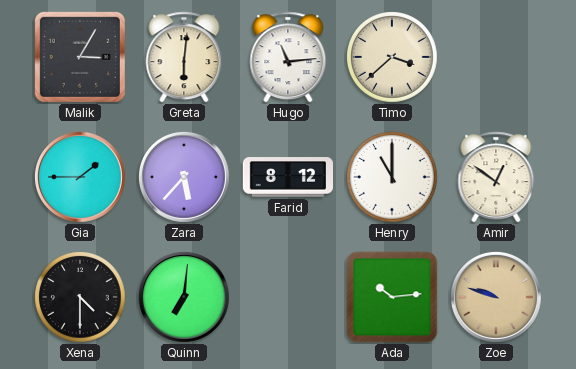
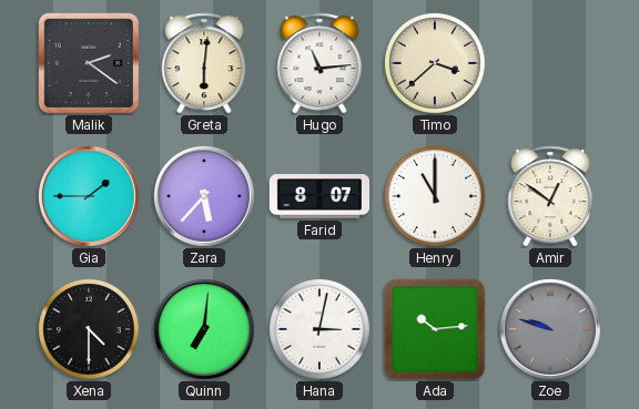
Malik: 3:05 -> 2:21
Farid: 8:12 -> 8:07
Hana: none -> 3:02
Zoe dial: champagne -> grey
